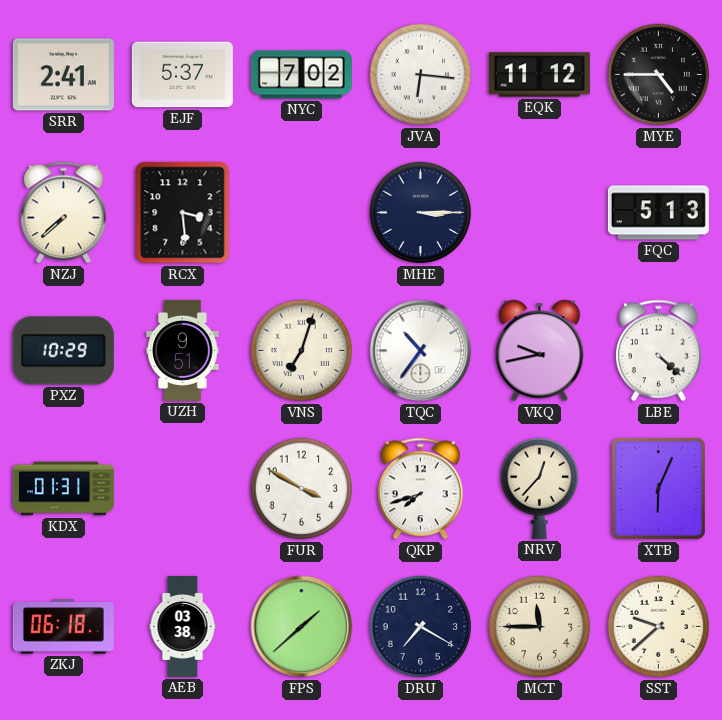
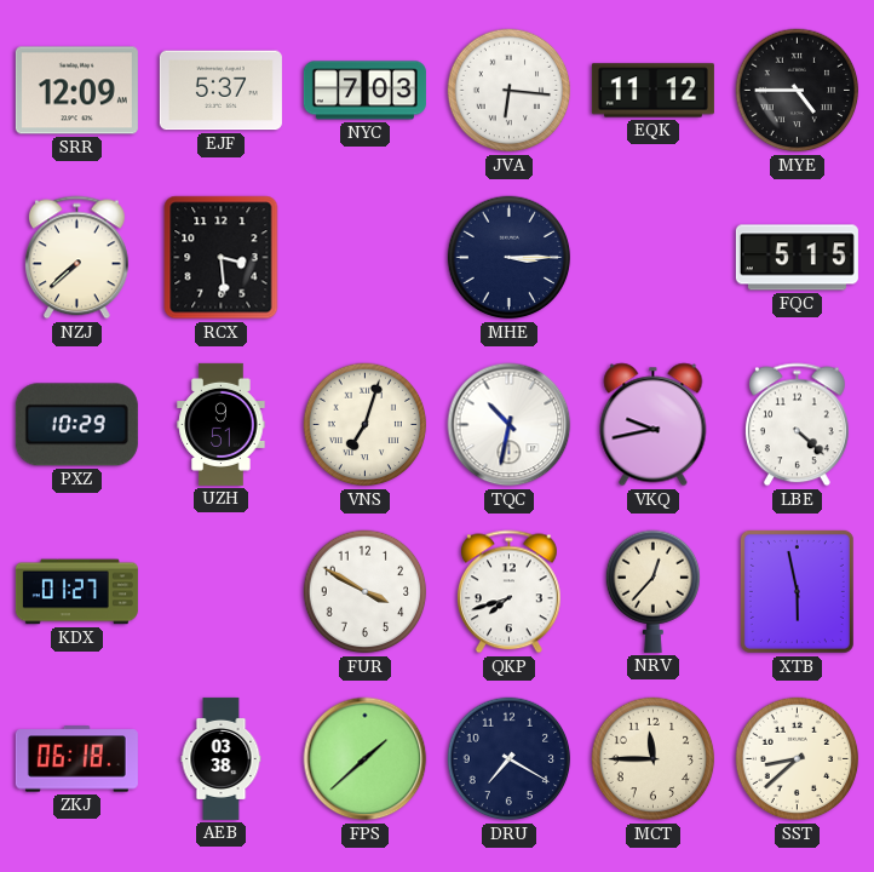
SRR: 2:41 -> 12:09
NYC: 7:02 -> 7:03
FQC: 5:13 -> 5:15
TQC: 10:36 -> 10:32
KDX: 01:31 -> 01:27
XTB: 6:04 -> 5:58
SST: 9:38 -> 8:38
